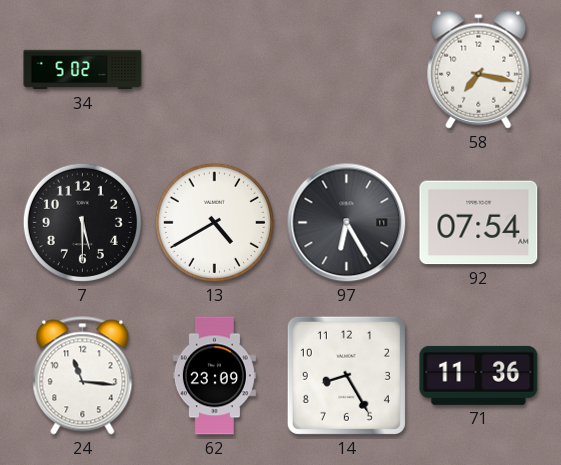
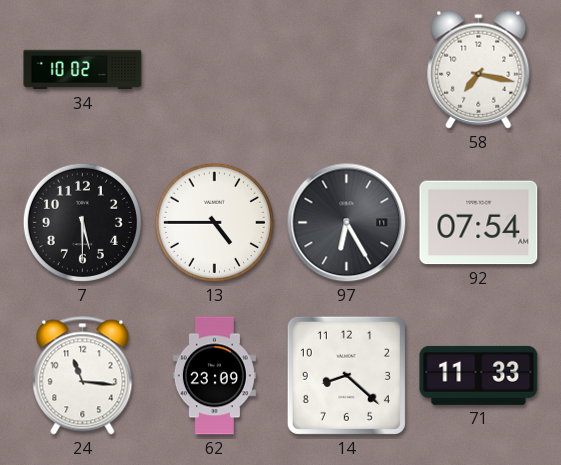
34: 5:02 -> 10:02
13: 4:40 -> 4:45
14: 8:25 -> 8:22
71: 11:36 -> 11:33
